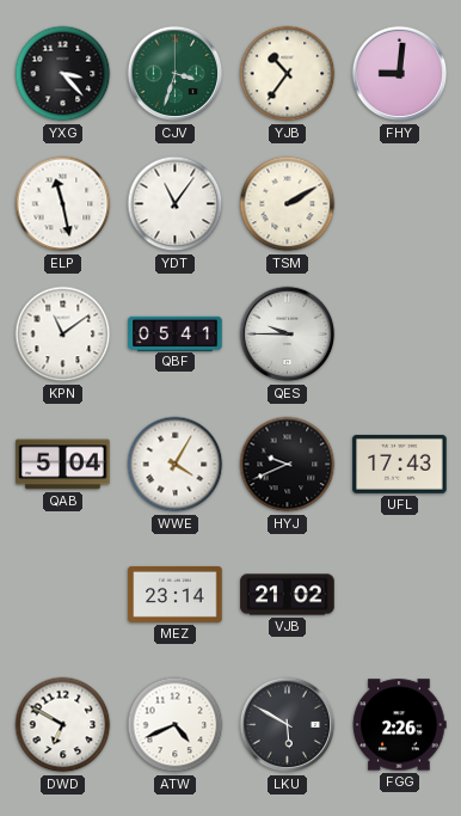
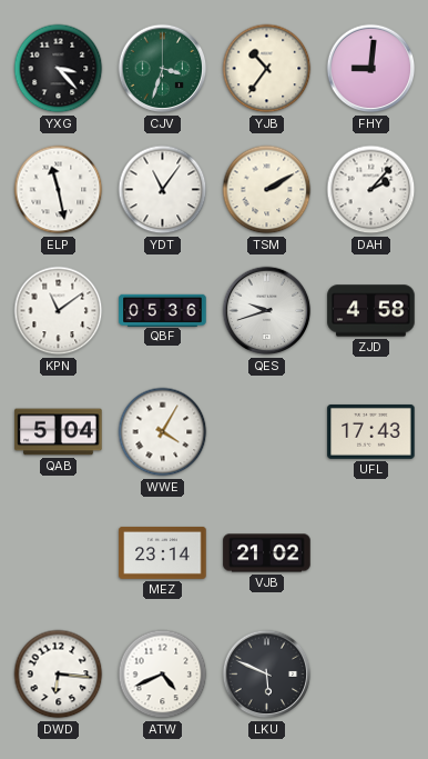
DAH: none -> 2:07
QBF: 05:41 -> 05:36
QES: 9:45 -> 9:42
ZJD: none -> 4:58
HYJ: 9:41 -> none
DWD: 6:50 -> 6:16
LKU: 5:50 -> 5:49
FGG: 2:26 -> none
